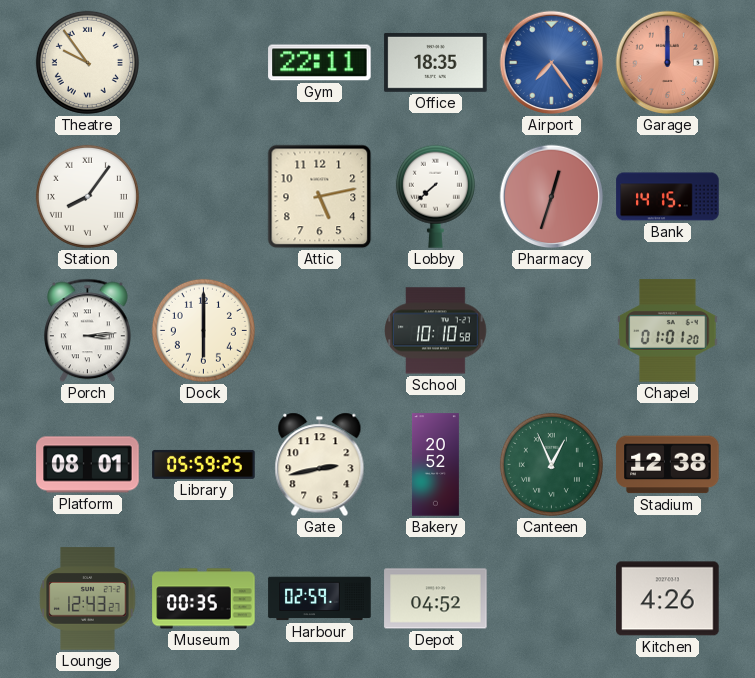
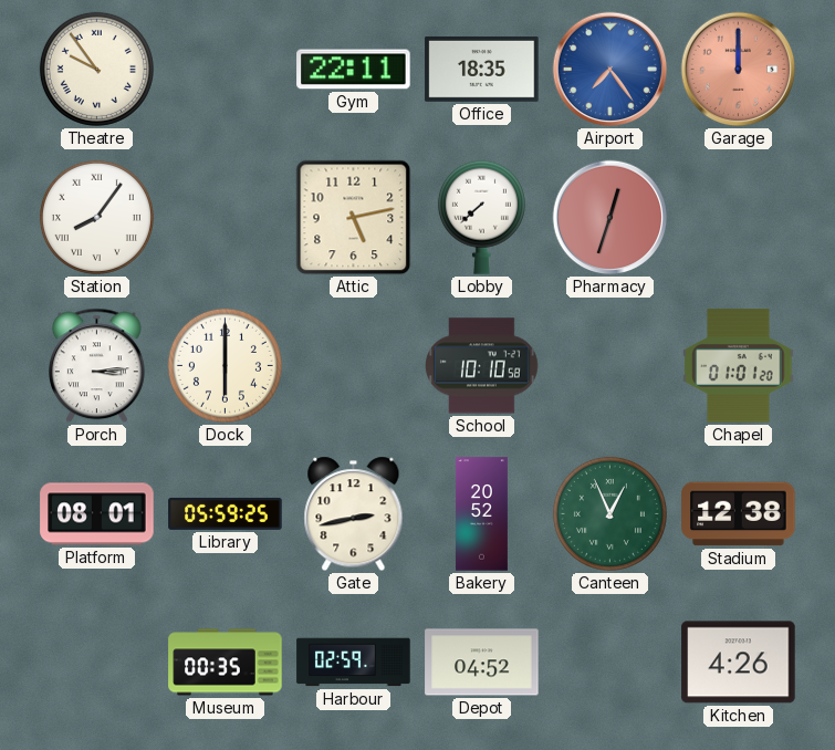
Bank: 14:15 -> none
Lounge: 12:43 -> none
